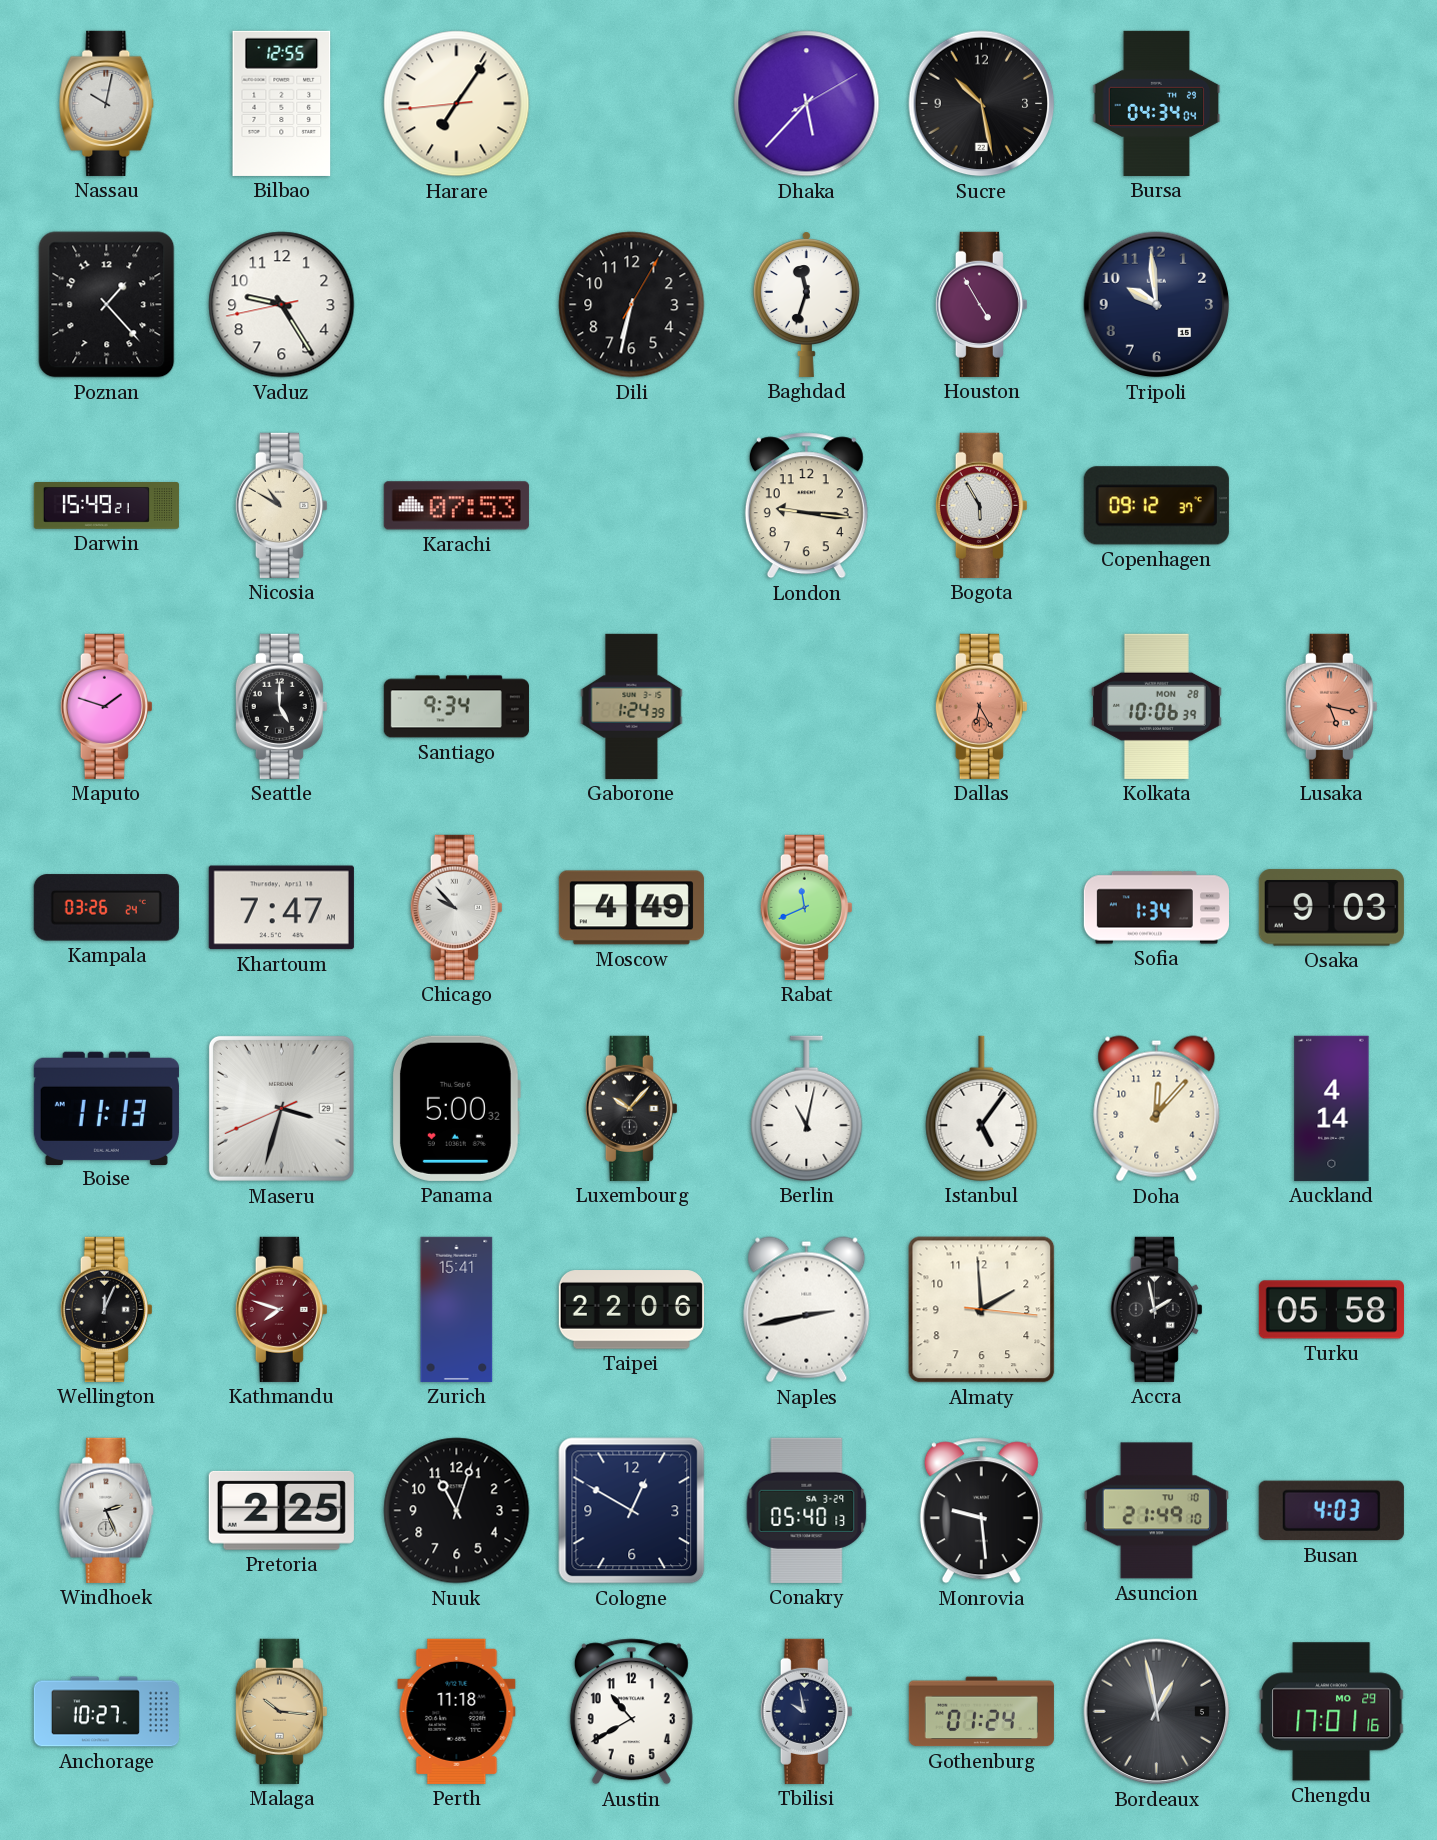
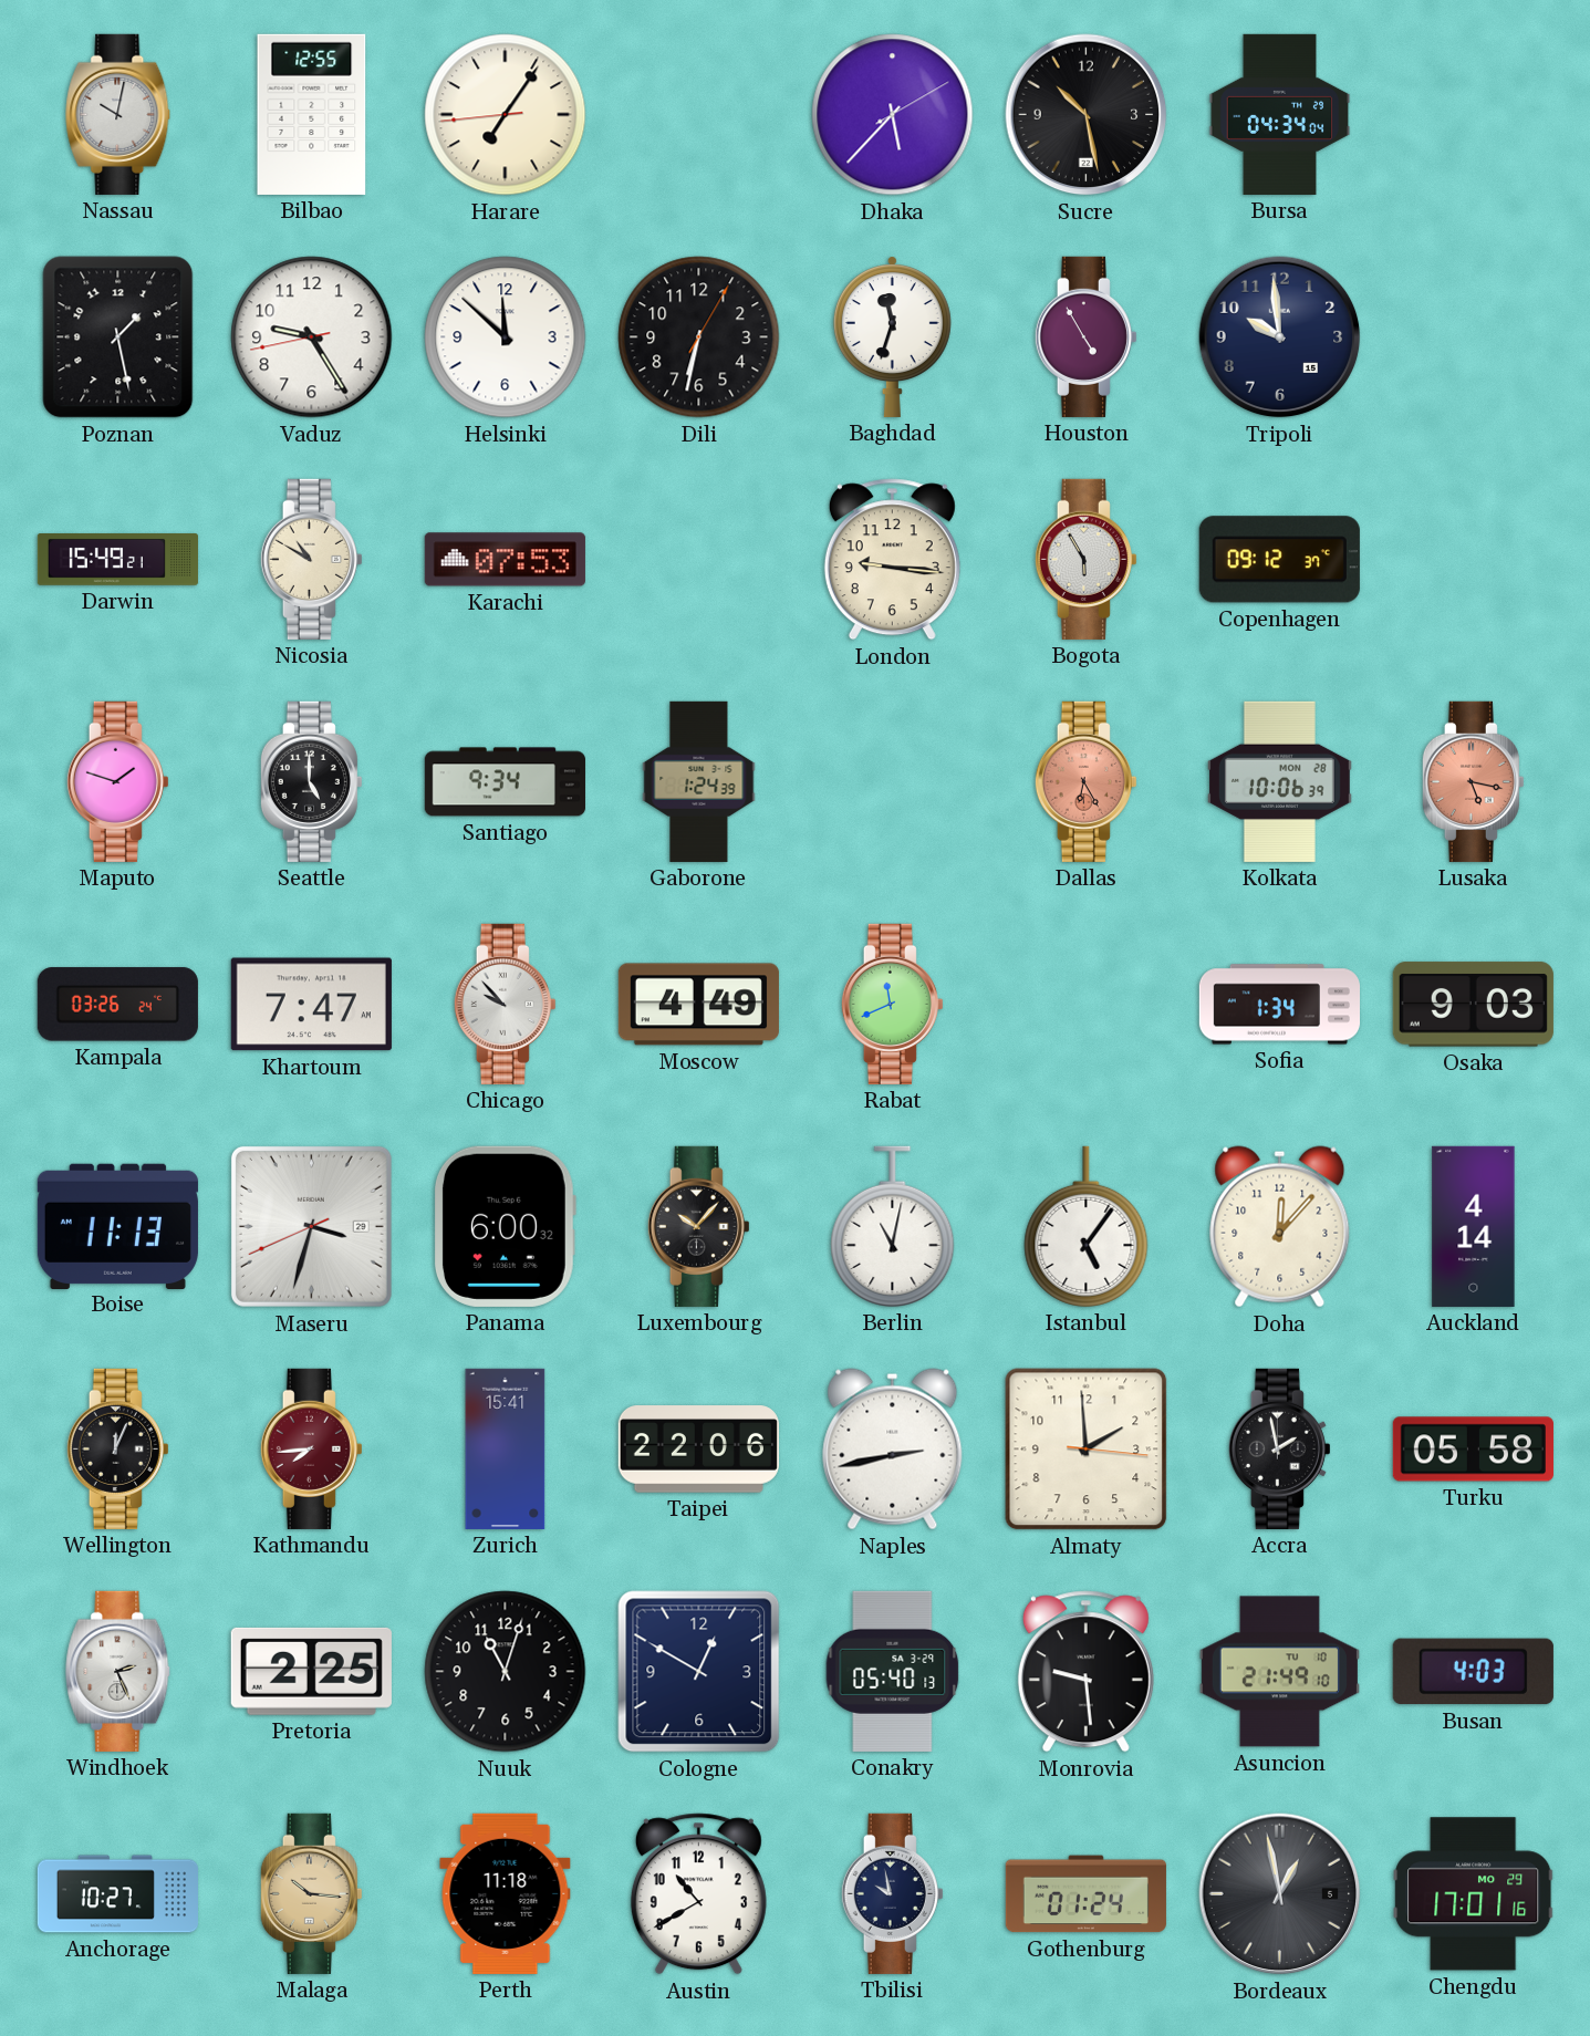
Poznan: 1:23 -> 1:28
Helsinki: none -> 11:52
Panama: 5:00 -> 6:00
Kathmandu: 7:48 -> 7:44
